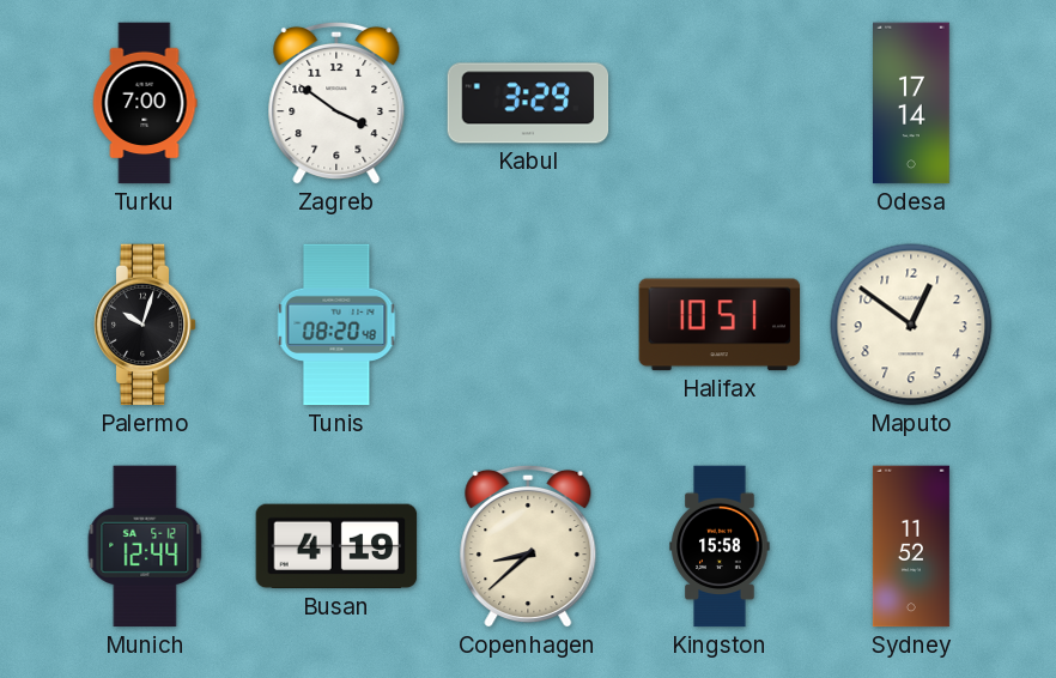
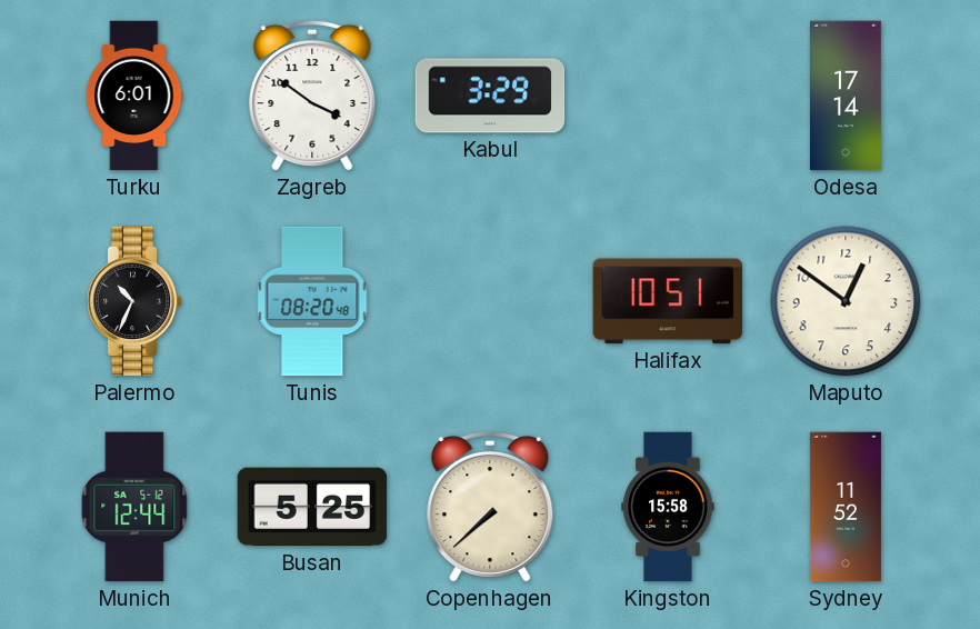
Turku: 7:00 -> 6:01
Palermo: 10:03 -> 10:34
Busan: 4:19 -> 5:25
Copenhagen: 8:38 -> 7:38
